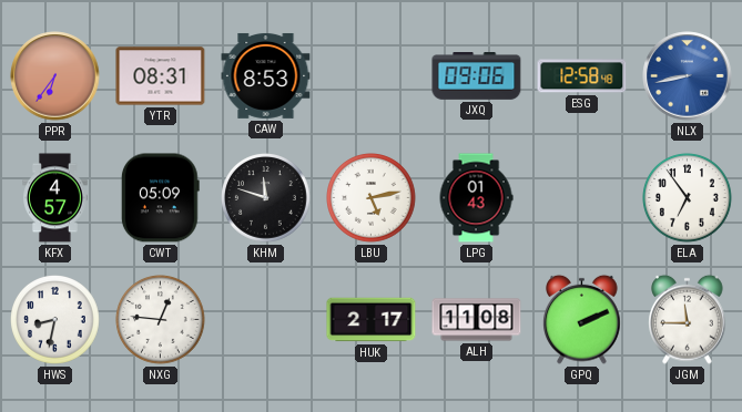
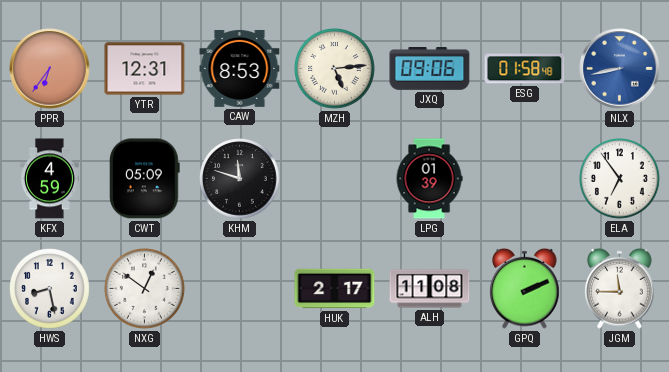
YTR: 08:31 -> 12:31
MZH: none -> 5:14
ESG: 12:58 -> 01:58
KFX: 4:57 -> 4:59
LBU: 5:13 -> none
LPG: 01:43 -> 01:39
HWS: 8:32 -> 8:28
NXG: 12:46 -> 12:51
